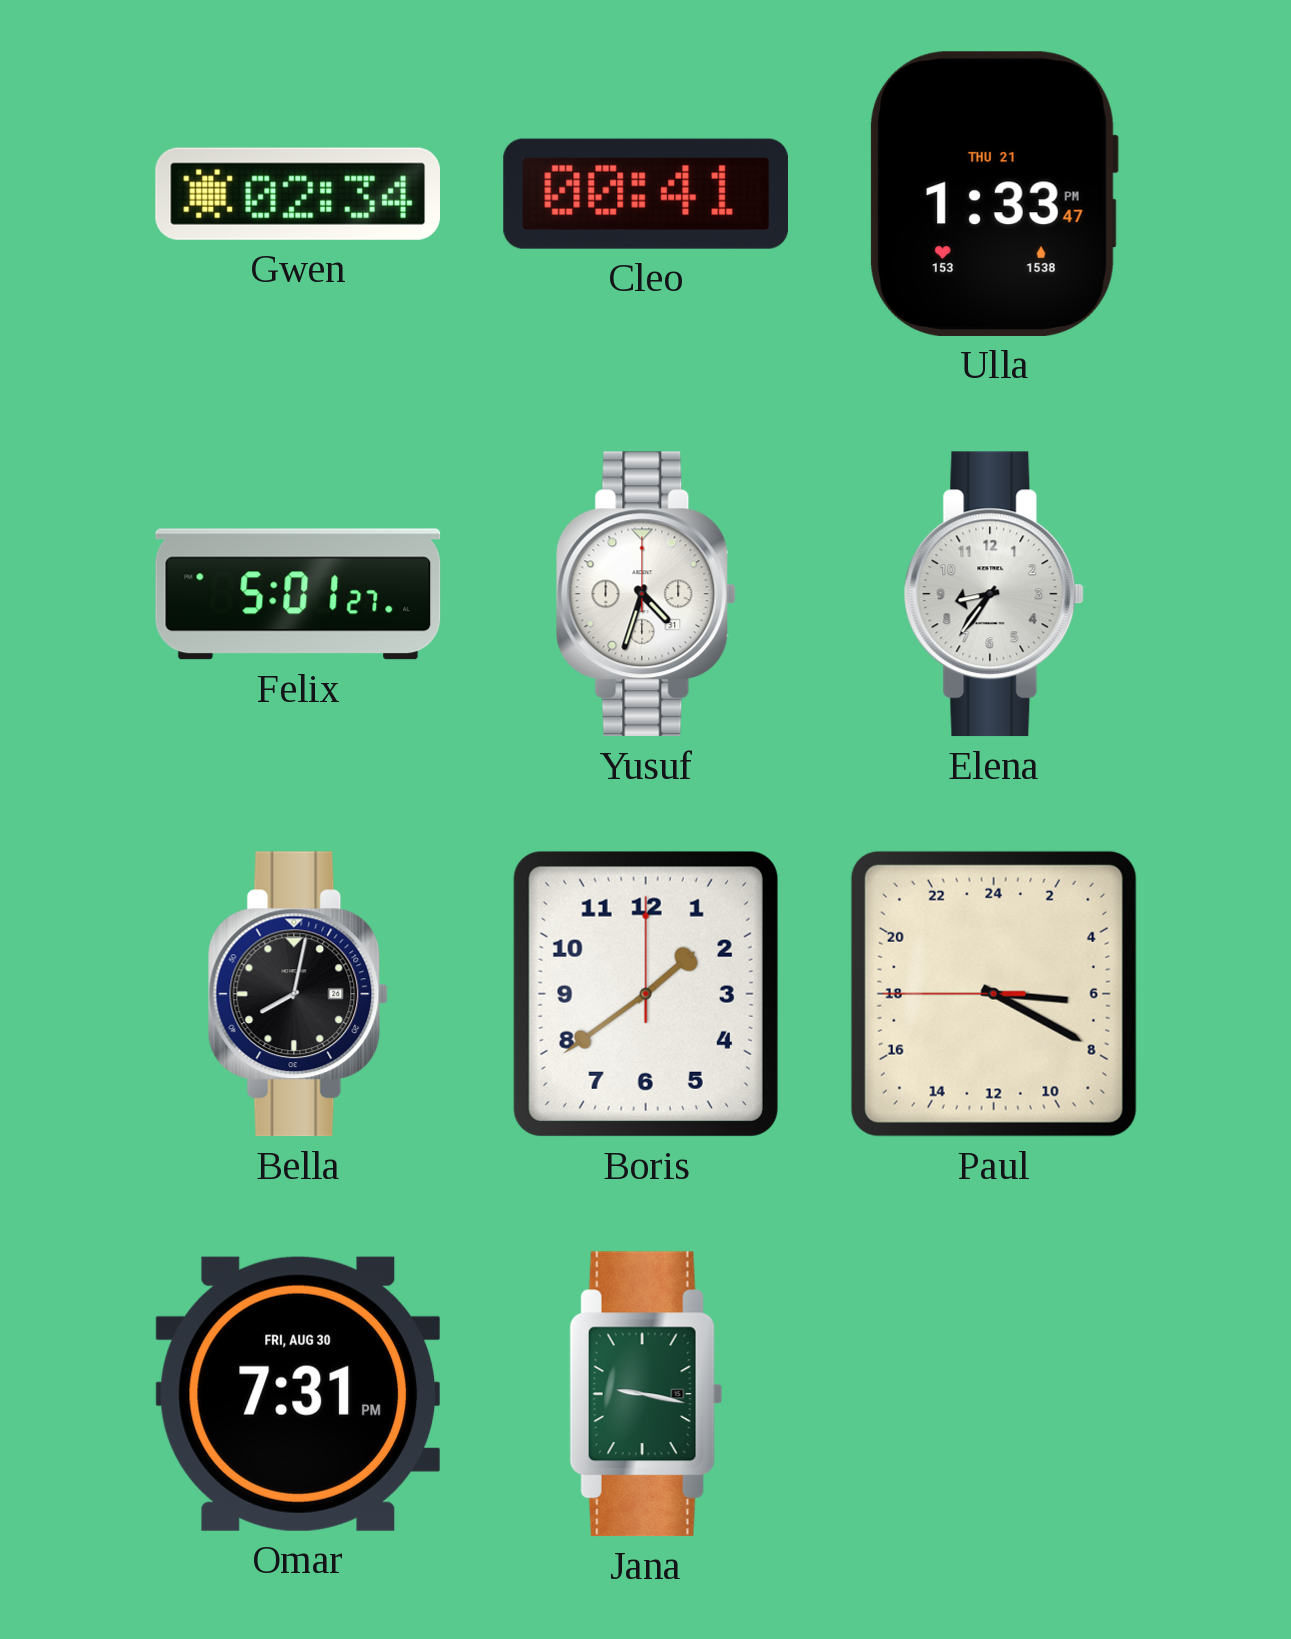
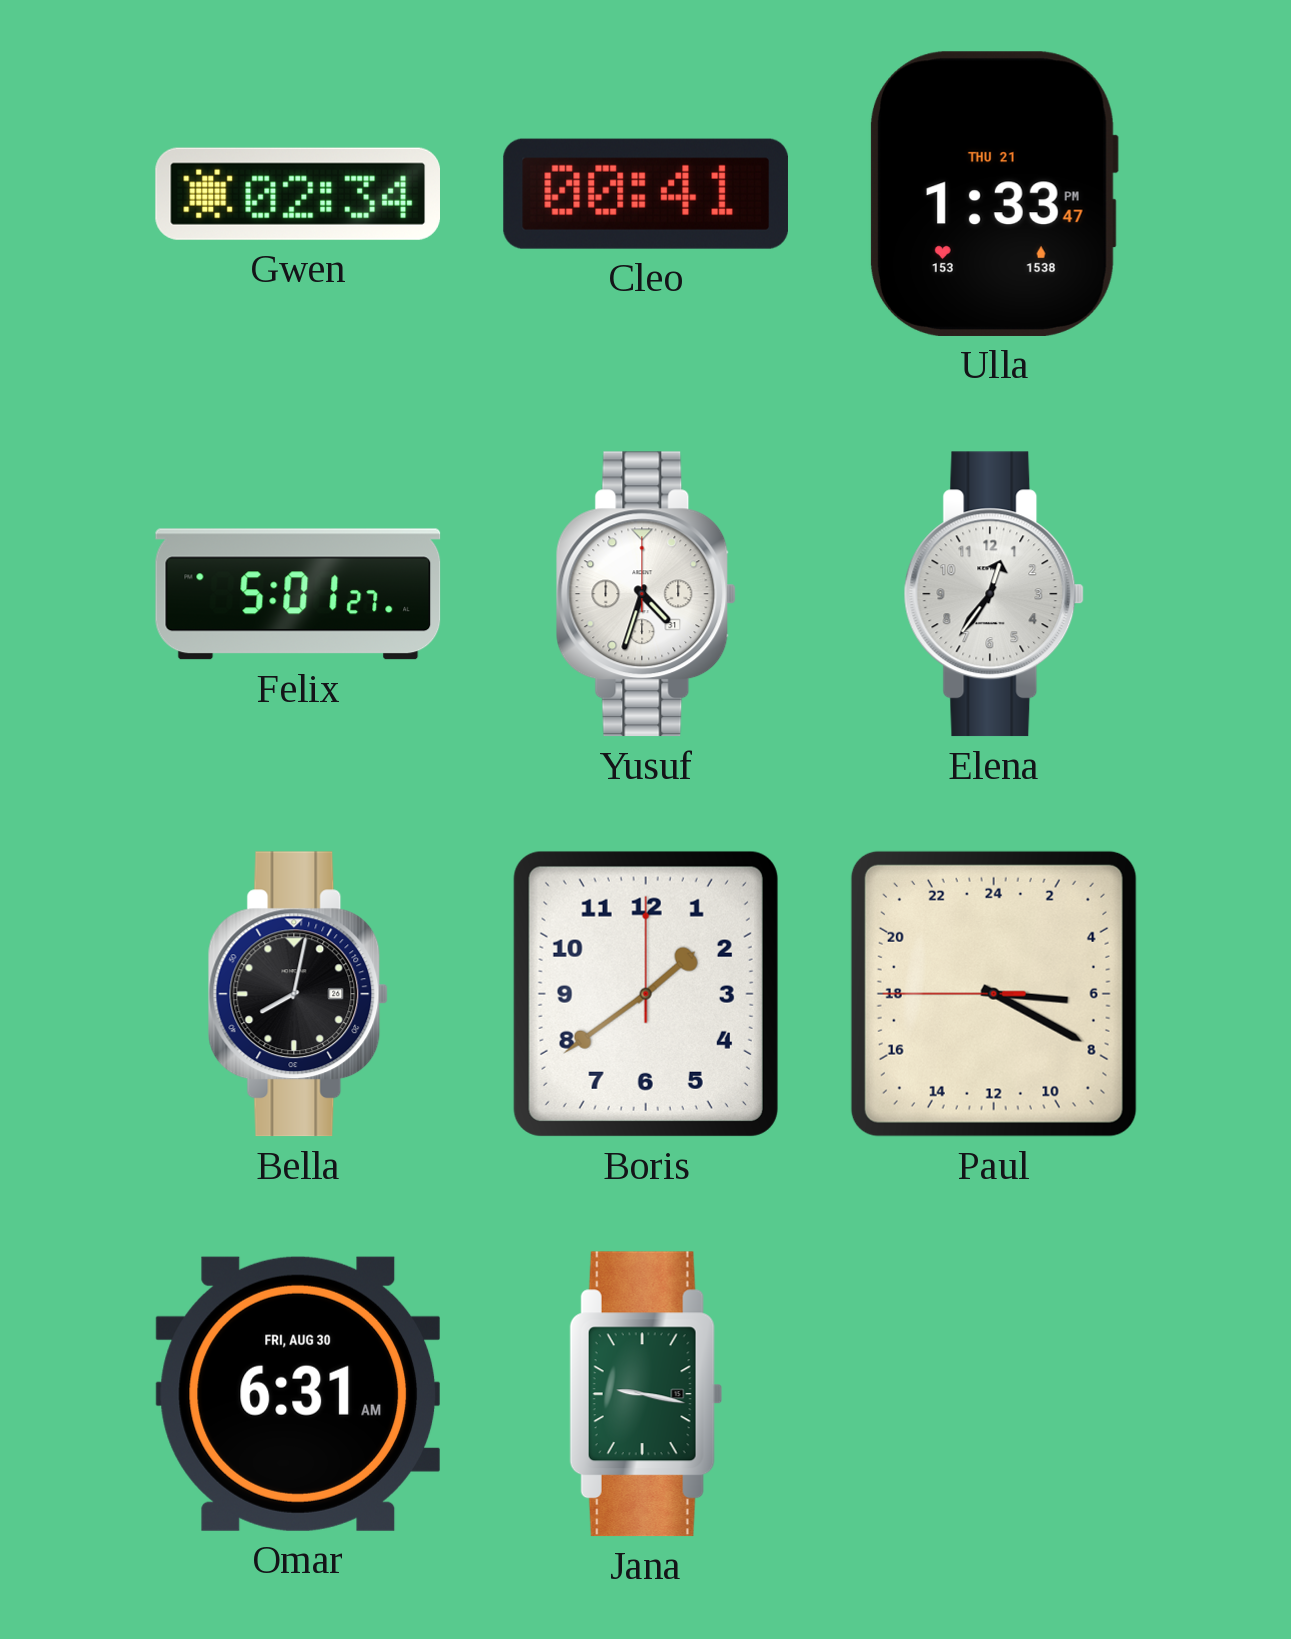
Elena: 8:36 -> 12:36
Omar: 7:31 -> 6:31
